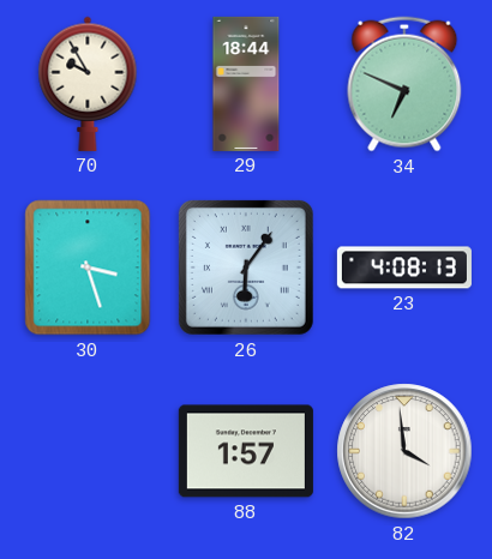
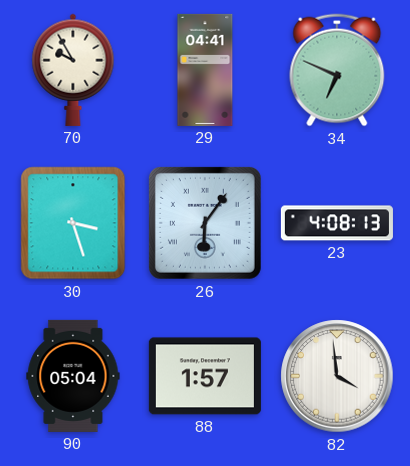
29: 18:44 -> 04:41
90: none -> 05:04
